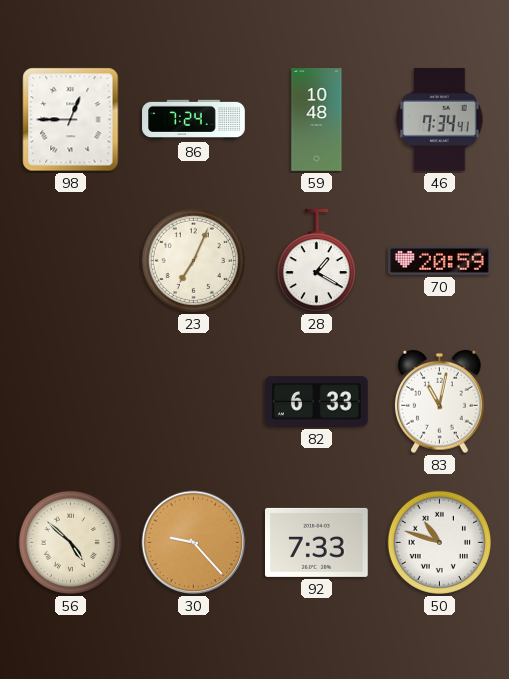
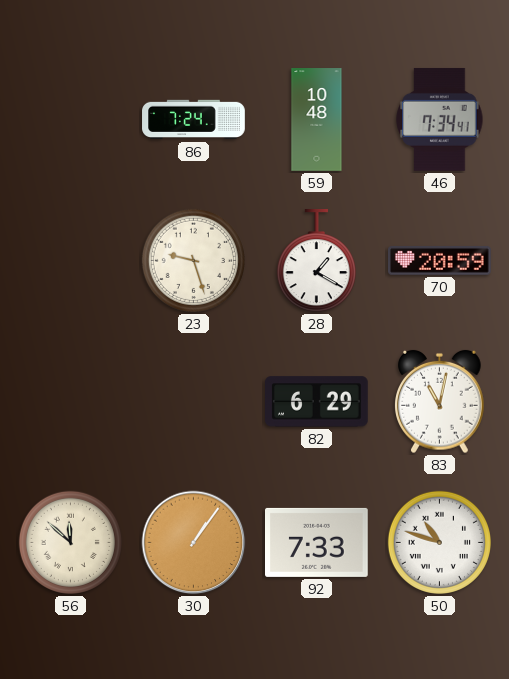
98: 12:45 -> none
23: 7:04 -> 9:27
82: 6:33 -> 6:29
56: 4:52 -> 11:52
30: 9:23 -> 1:06
